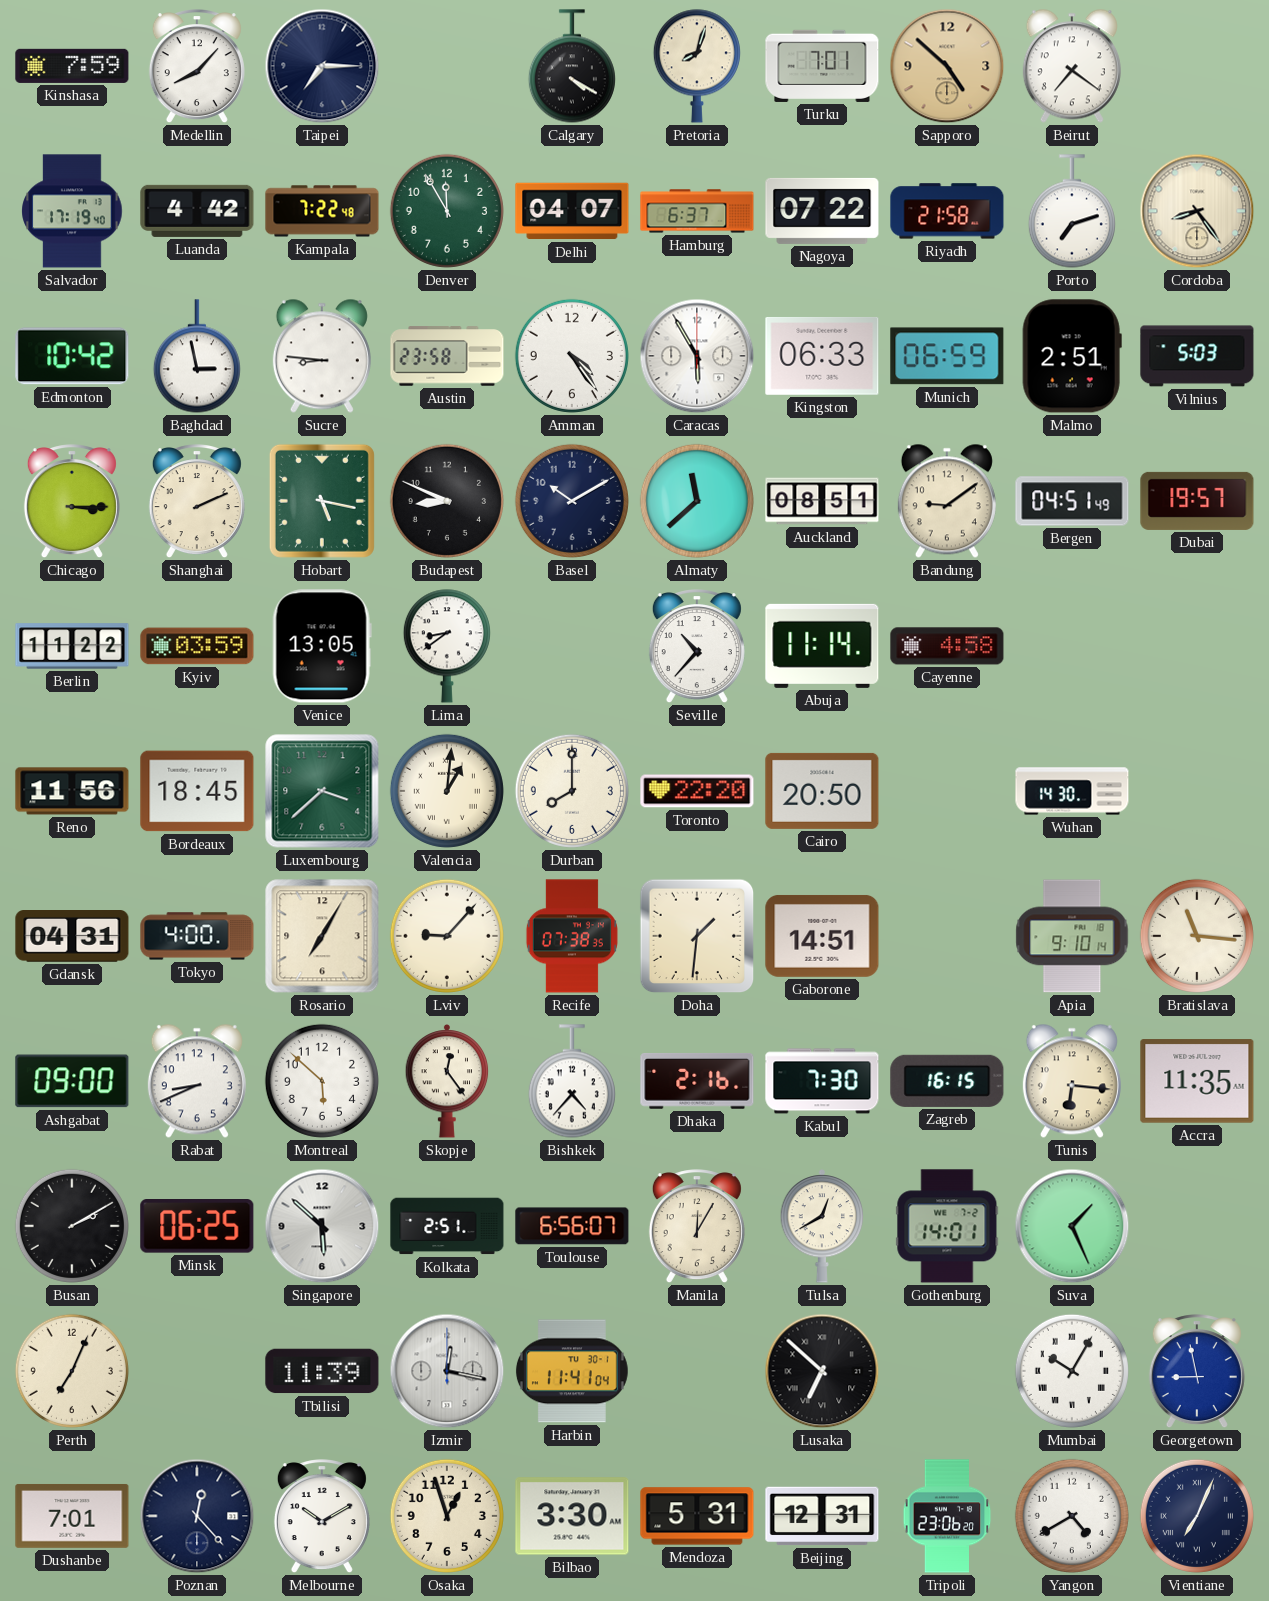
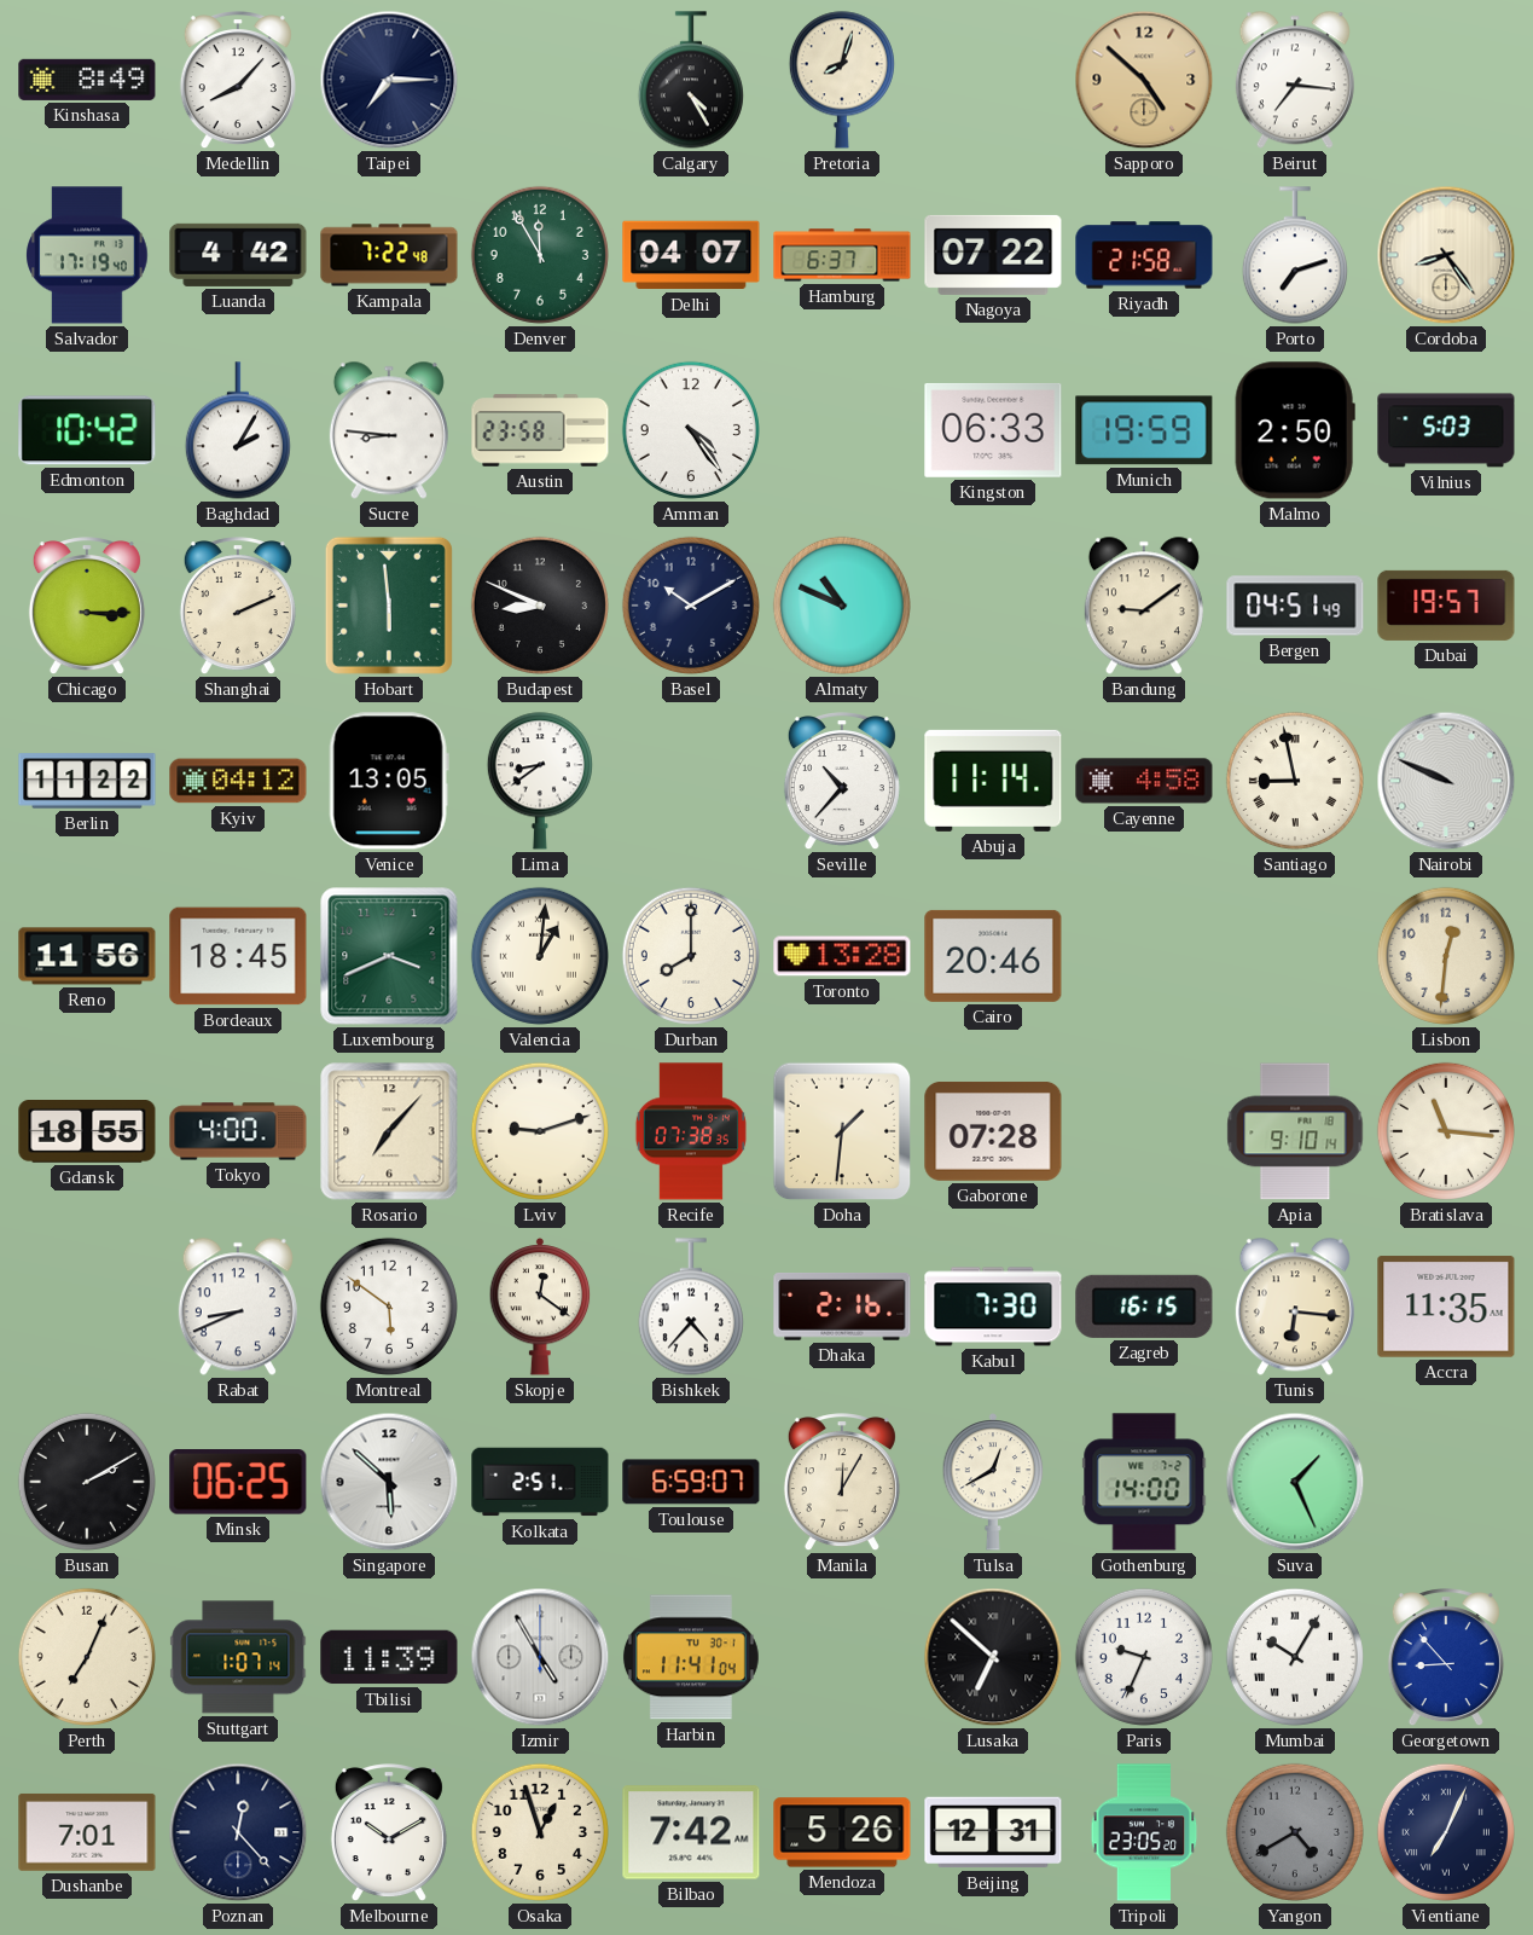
Kinshasa: 7:59 -> 8:49
Calgary: 4:20 -> 4:25
Turku: 7:01 -> none
Beirut: 7:21 -> 7:16
Baghdad: 2:58 -> 2:05
Caracas: 5:55 -> none
Munich: 06:59 -> 19:59
Malmo: 2:51 -> 2:50
Hobart: 5:17 -> 5:59
Almaty: 11:38 -> 10:49
Auckland: 08:51 -> none
Kyiv: 03:59 -> 04:12
Santiago: none -> 8:58
Nairobi: none -> 9:49
Luxembourg: 3:38 -> 3:41
Toronto: 22:20 -> 13:28
Cairo: 20:50 -> 20:46
Wuhan: 14:30 -> none
Lisbon: none -> 12:31
Gdansk: 04:31 -> 18:55
Rosario: 7:05 -> 7:07
Lviv: 9:07 -> 9:12
Gaborone: 14:51 -> 07:28
Ashgabat: 09:00 -> none
Montreal: 5:52 -> 5:51
Skopje: 12:24 -> 12:21
Toulouse: 6:56 -> 6:59
Gothenburg: 14:01 -> 14:00
Stuttgart: none -> 1:07
Izmir: 12:17 -> 4:55
Paris: none -> 9:34
Georgetown: 8:58 -> 8:53
Bilbao: 3:30 -> 7:42
Mendoza: 5:31 -> 5:26
Tripoli: 23:06 -> 23:05
Yangon dial: white -> grey
